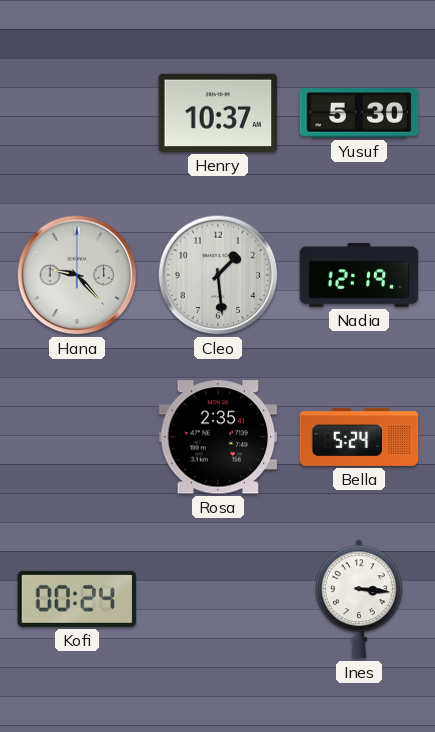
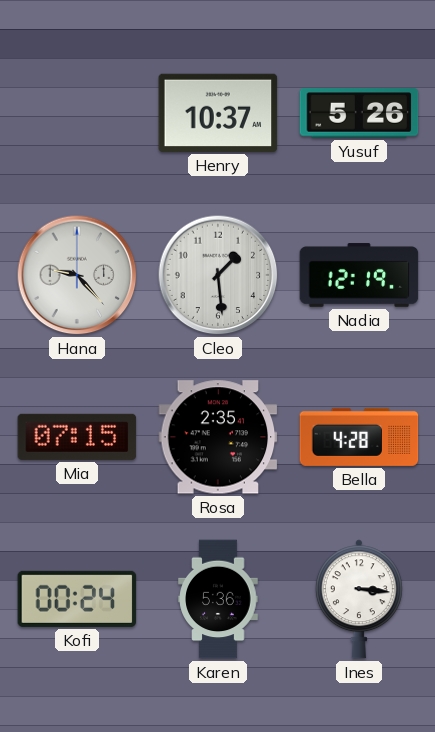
Yusuf: 5:30 -> 5:26
Mia: none -> 07:15
Bella: 5:24 -> 4:28
Karen: none -> 5:36
